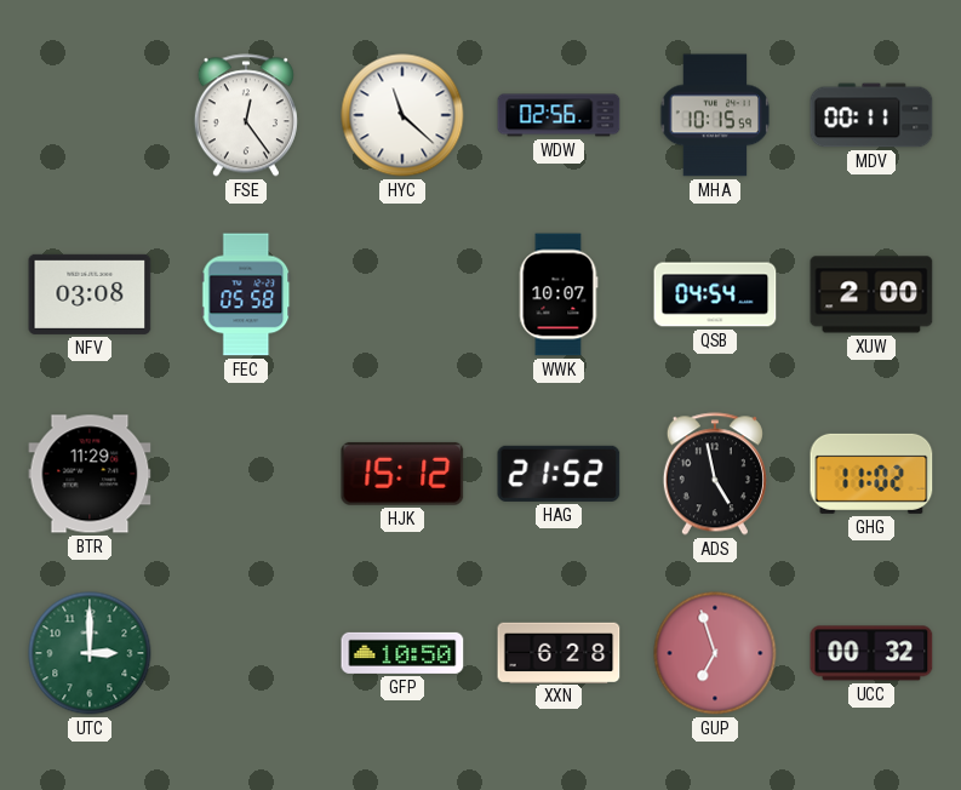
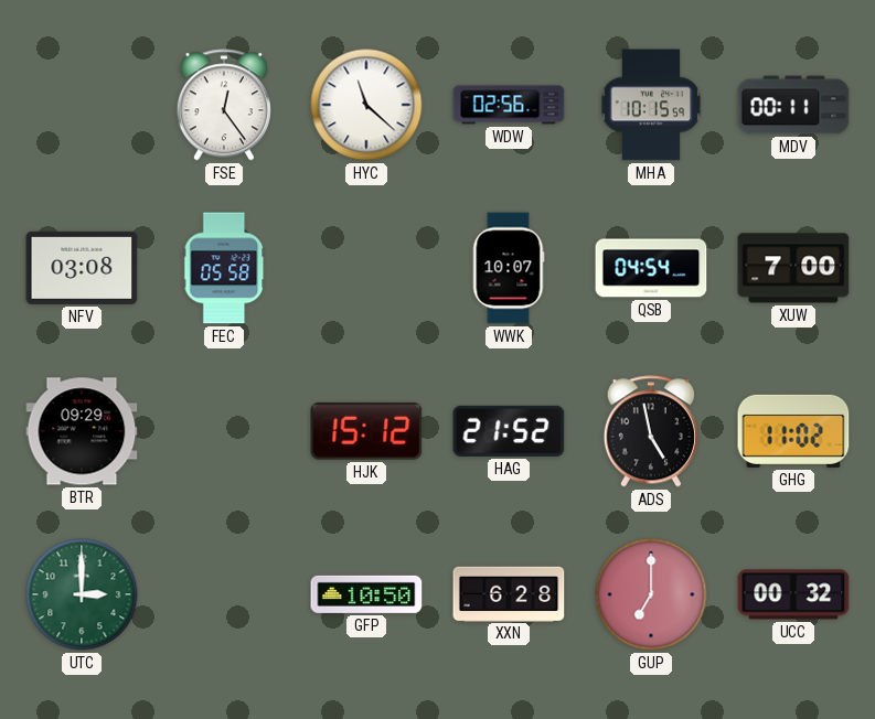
XUW: 2:00 -> 7:00
BTR: 11:29 -> 09:29
GUP: 6:57 -> 7:00
